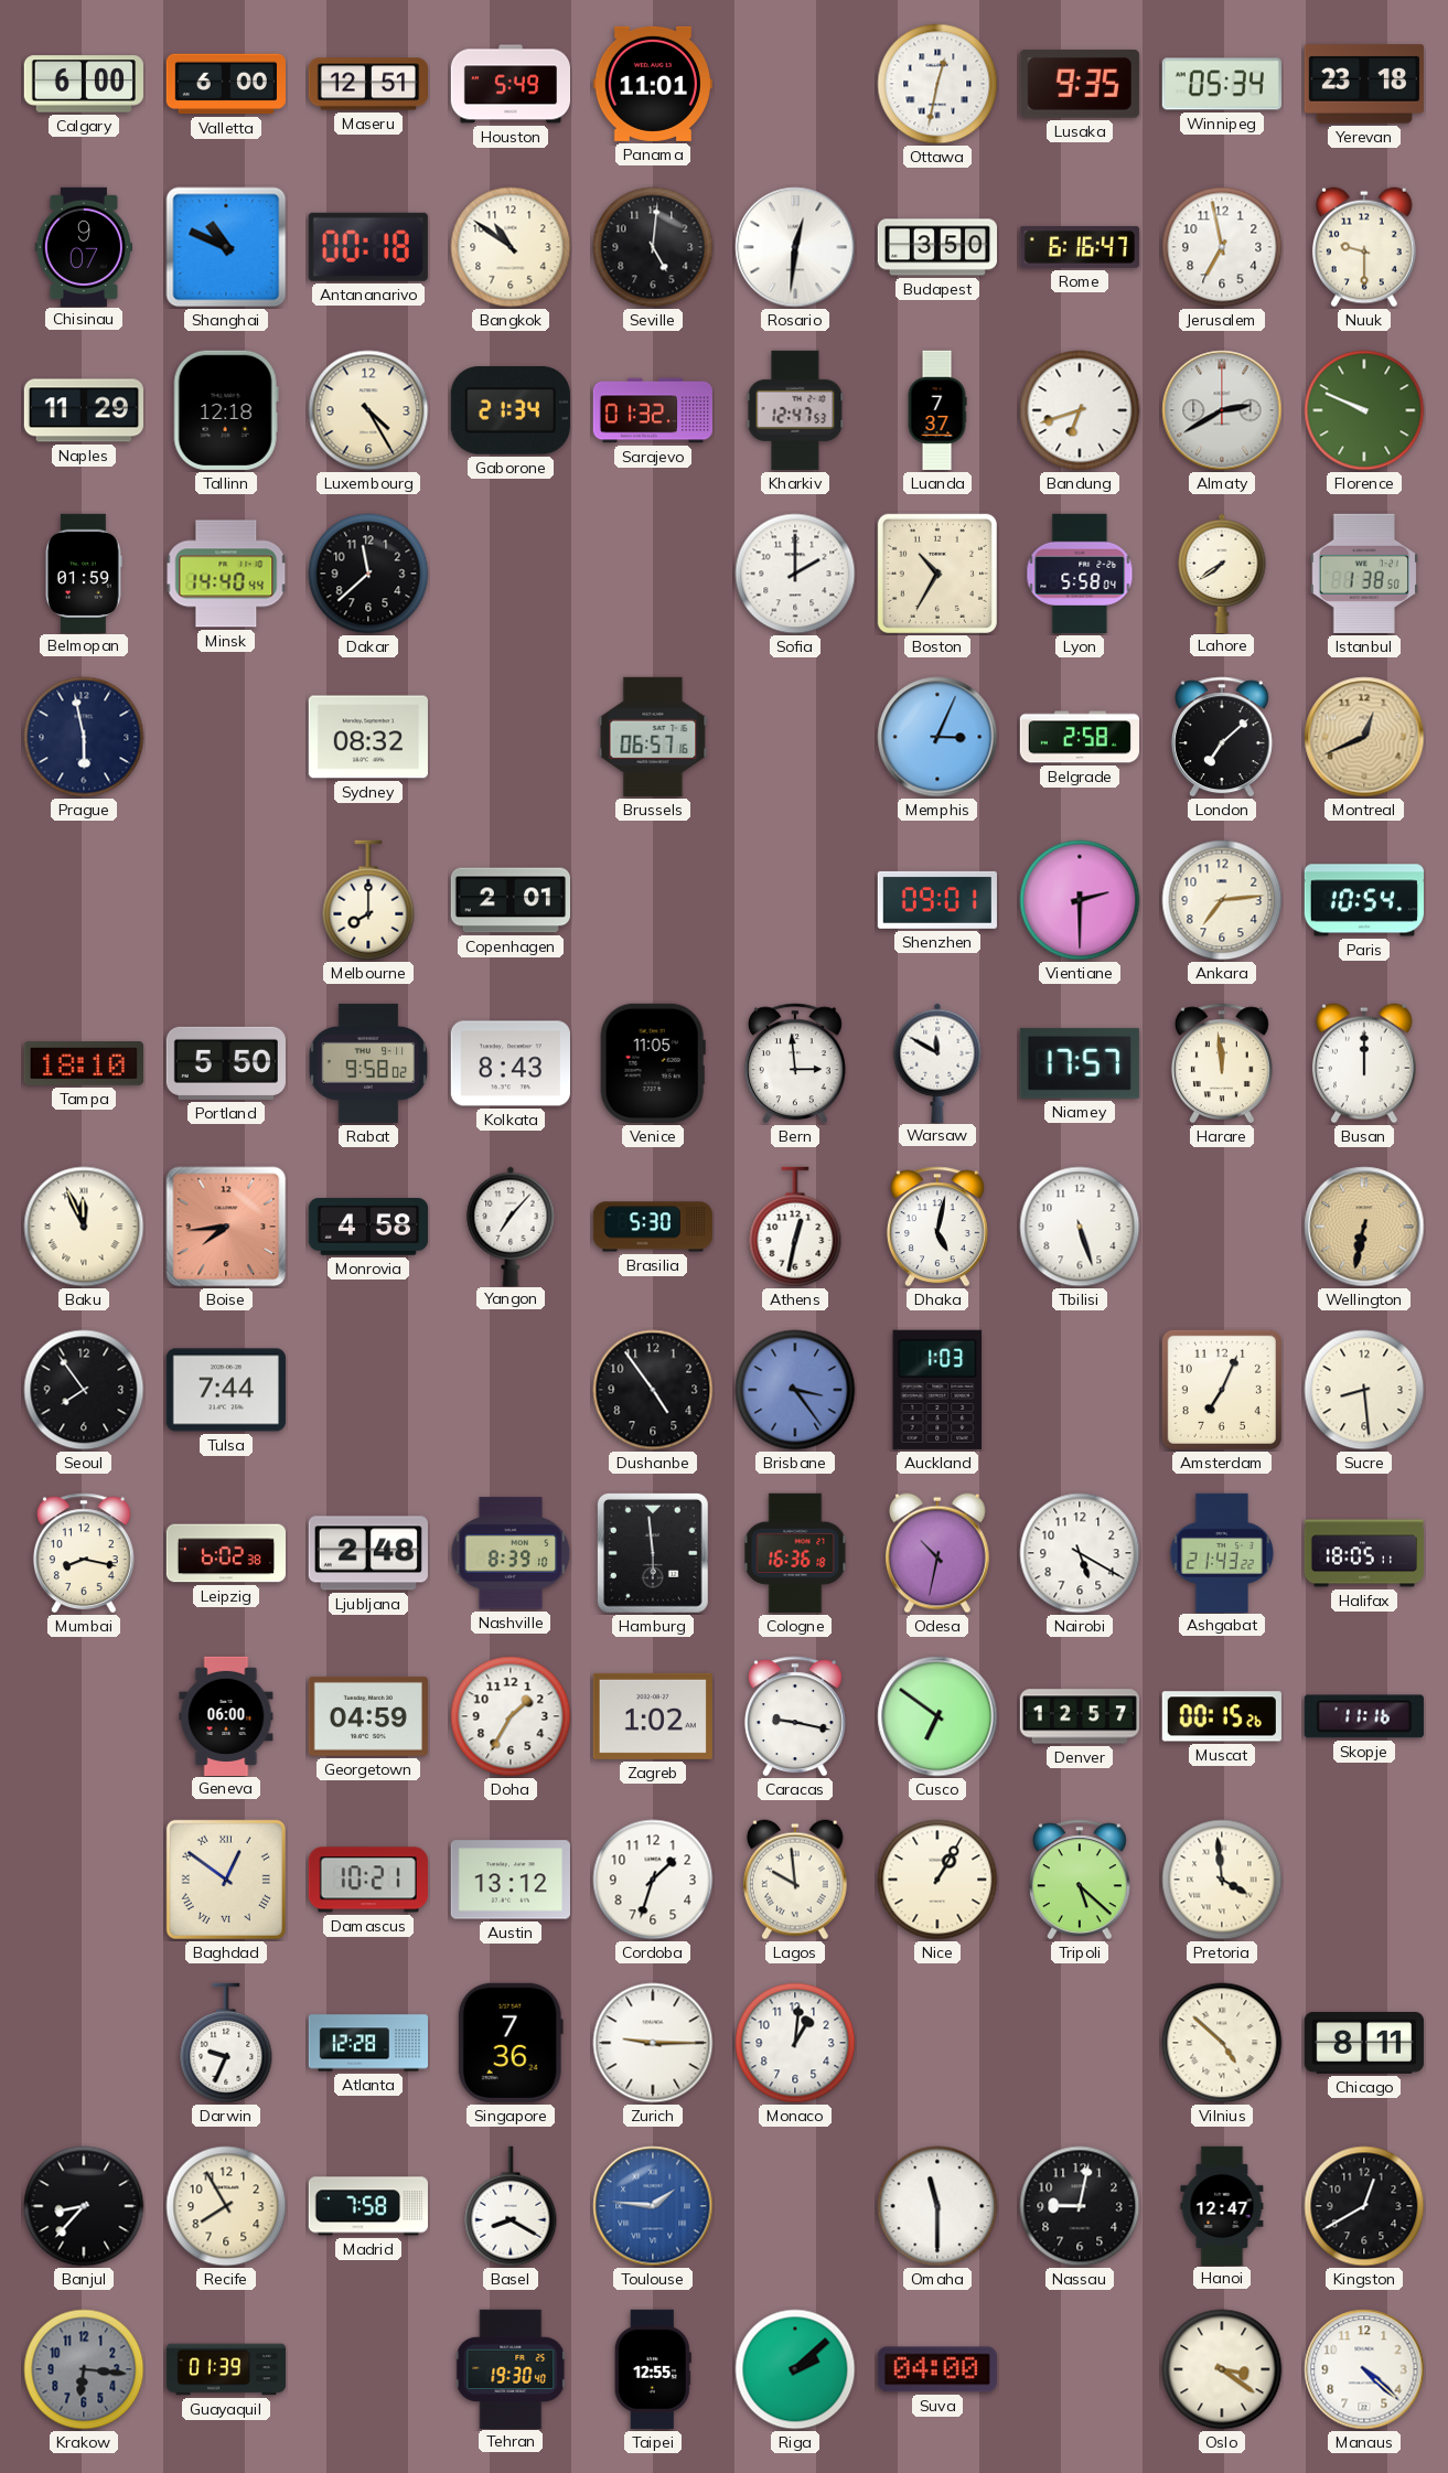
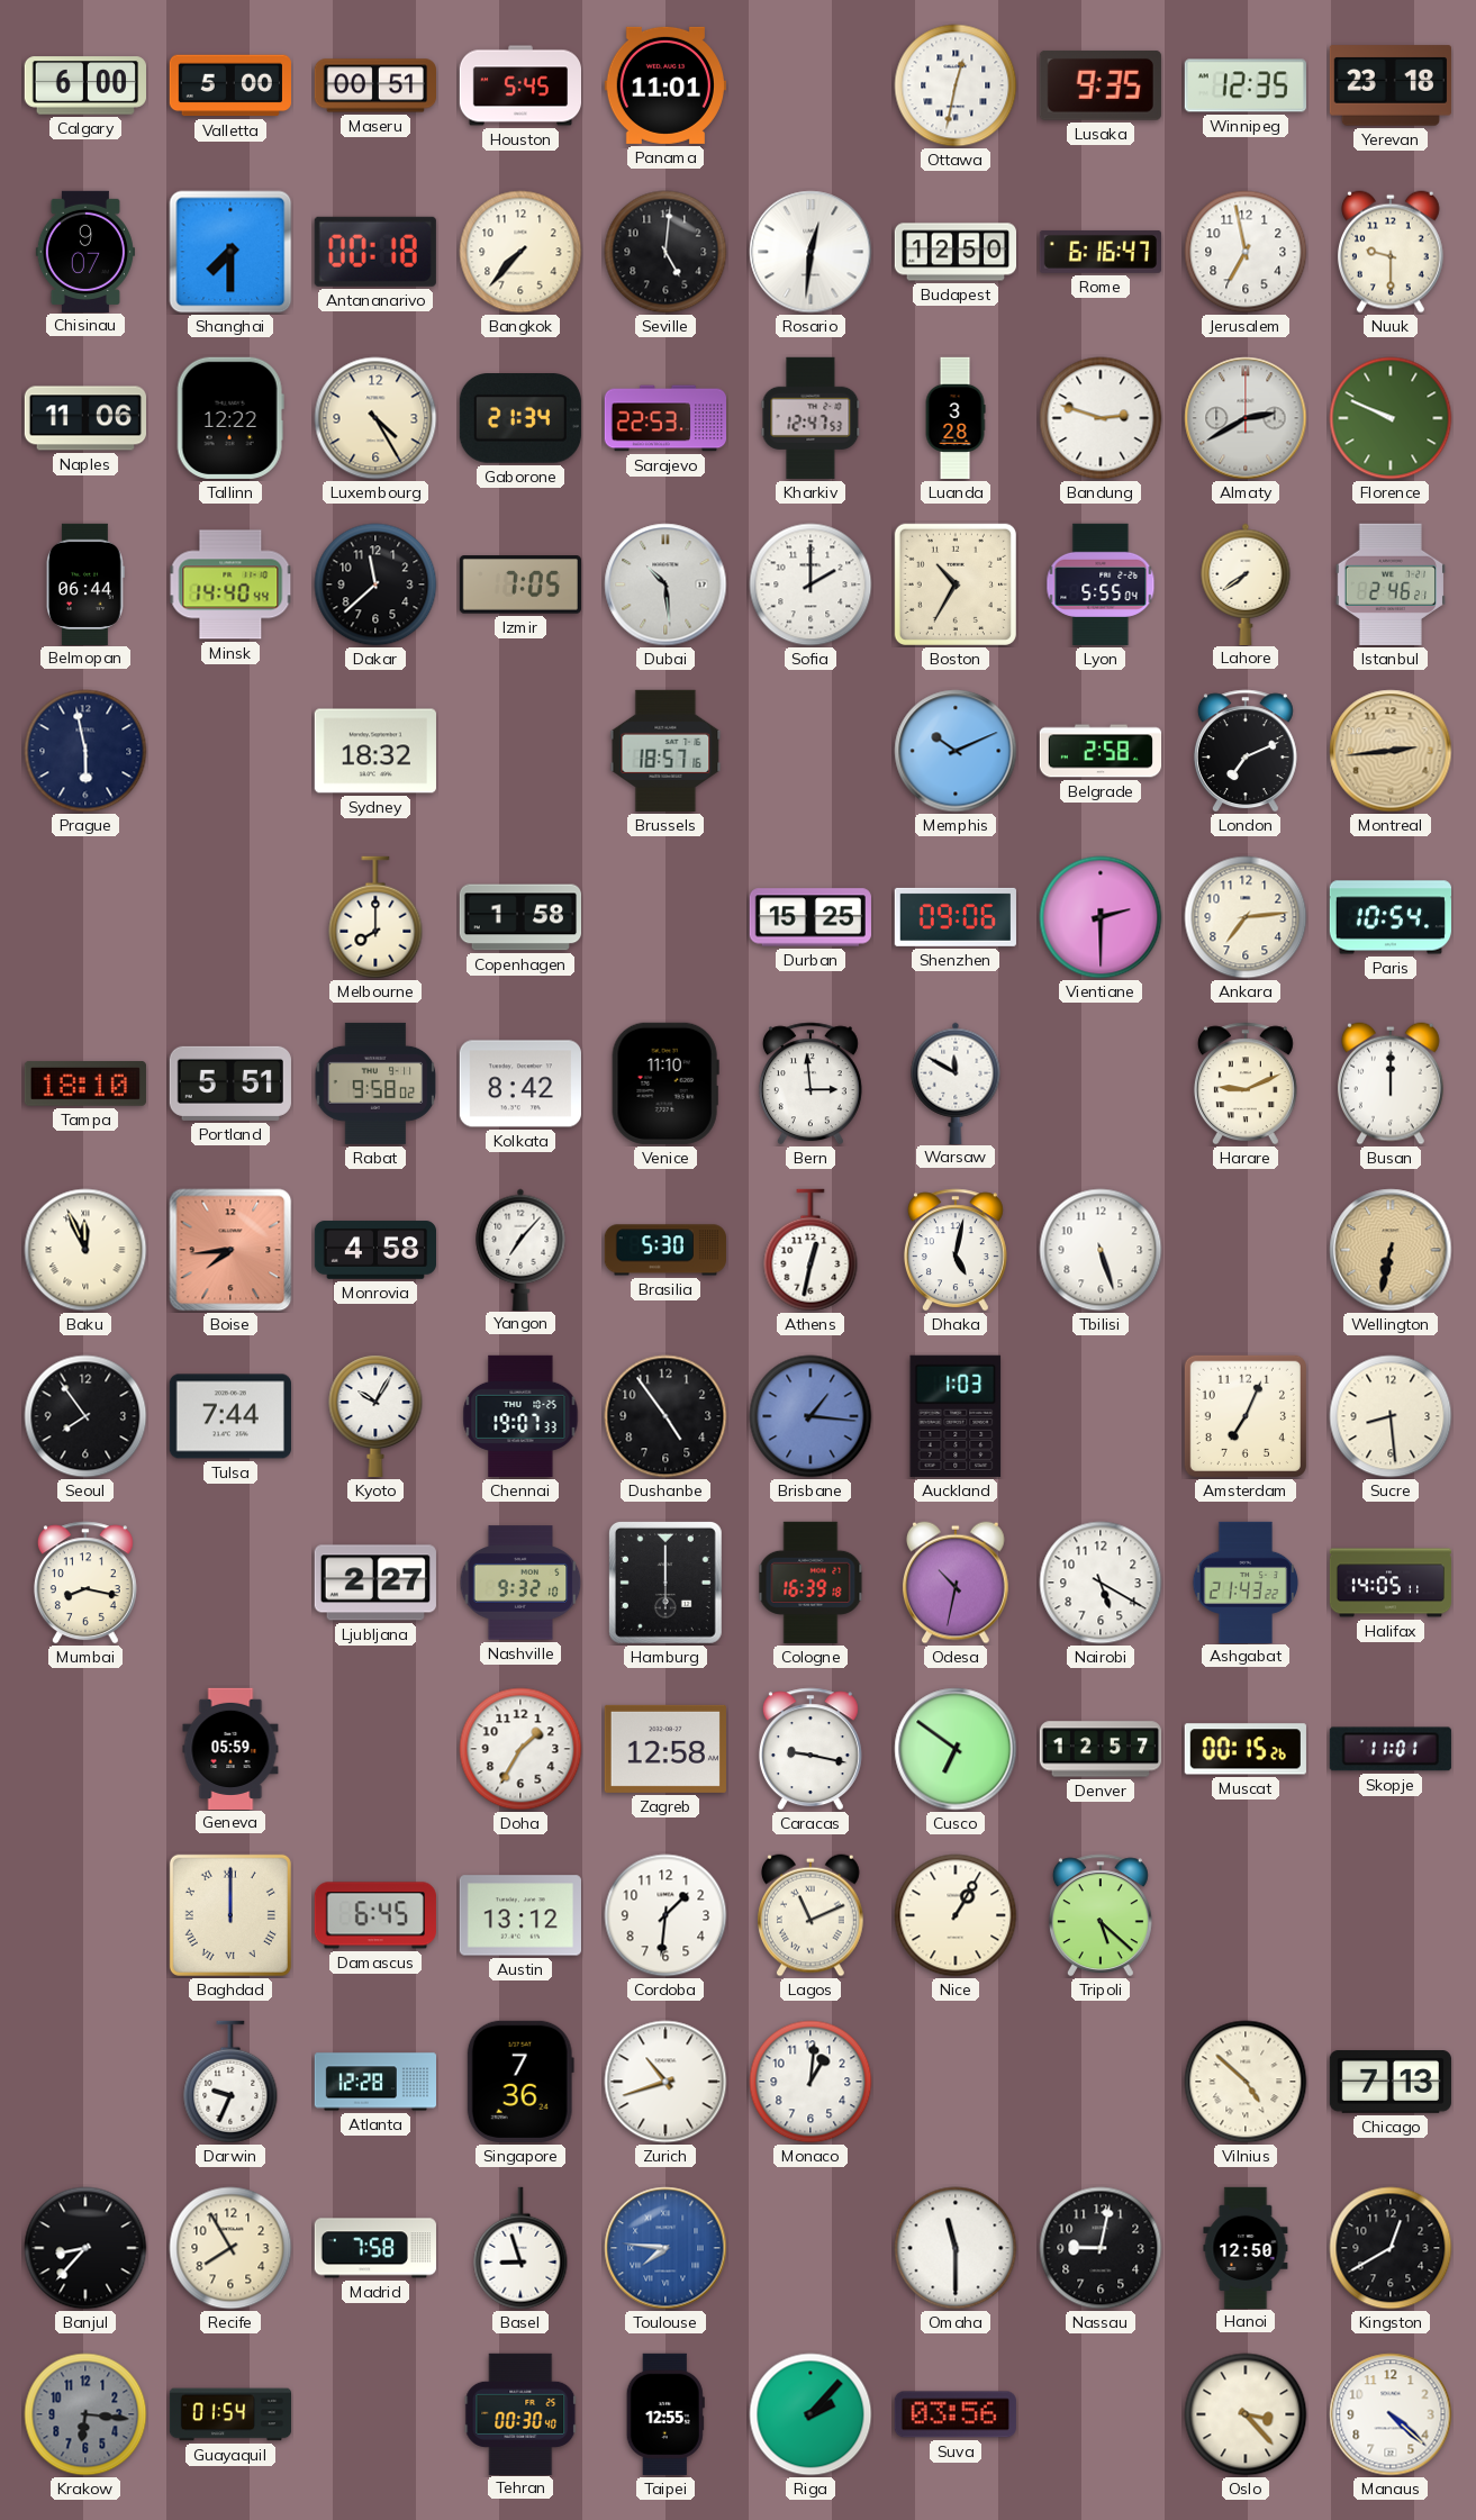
Valletta: 6:00 -> 5:00
Maseru: 12:51 -> 00:51
Houston: 5:49 -> 5:45
Winnipeg: 05:34 -> 12:35
Shanghai: 10:49 -> 7:30
Bangkok: 10:51 -> 7:37
Budapest: 3:50 -> 12:50
Naples: 11:29 -> 11:06
Tallinn: 12:18 -> 12:22
Sarajevo: 01:32 -> 22:53
Luanda: 7:37 -> 3:28
Bandung: 6:42 -> 2:48
Belmopan: 01:59 -> 06:44
Izmir: none -> 7:05
Dubai: none -> 10:29
Lyon: 5:58 -> 5:55
Istanbul: 1:38 -> 2:46
Sydney: 08:32 -> 18:32
Brussels: 06:57 -> 18:57
Memphis: 3:04 -> 10:11
London: 7:08 -> 7:11
Montreal: 12:41 -> 2:44
Copenhagen: 2:01 -> 1:58
Durban: none -> 15:25
Shenzhen: 09:01 -> 09:06
Portland: 5:50 -> 5:51
Kolkata: 8:43 -> 8:42
Venice: 11:05 -> 11:10
Niamey: 17:57 -> none
Harare: 11:59 -> 9:11
Kyoto: none -> 10:05
Chennai: none -> 19:07
Brisbane: 3:24 -> 1:16
Leipzig: 6:02 -> none
Ljubljana: 2:48 -> 2:27
Nashville: 8:39 -> 9:32
Hamburg: 5:59 -> 6:00
Cologne: 16:36 -> 16:39
Halifax: 18:05 -> 14:05
Geneva: 06:00 -> 05:59
Georgetown: 04:59 -> none
Zagreb: 1:02 -> 12:58
Skopje: 11:16 -> 11:01
Baghdad: 12:51 -> 12:00
Damascus: 10:21 -> 6:45
Cordoba: 1:33 -> 1:31
Lagos: 9:59 -> 11:11
Pretoria: 3:59 -> none
Zurich: 9:15 -> 10:42
Chicago: 8:11 -> 7:13
Basel: 8:20 -> 8:57
Toulouse: 1:46 -> 7:46
Hanoi: 12:47 -> 12:50
Guayaquil: 01:39 -> 01:54
Tehran: 19:30 -> 00:30
Riga: 2:08 -> 2:07
Suva: 04:00 -> 03:56
Oslo: 3:21 -> 3:23
